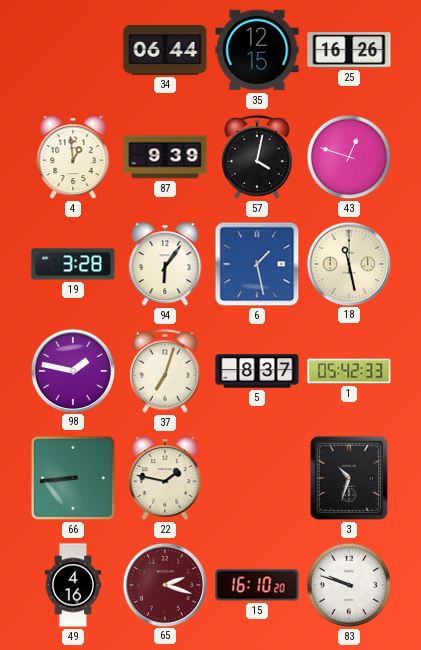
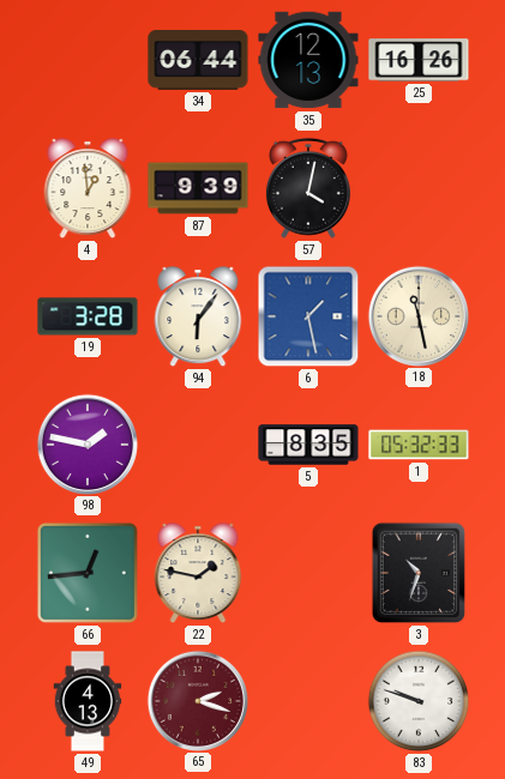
35: 12:15 -> 12:13
43: 12:48 -> none
37: 7:03 -> none
5: 8:37 -> 8:35
1: 05:42 -> 05:32
66: 8:44 -> 12:44
49: 4:16 -> 4:13
15: 16:10 -> none
